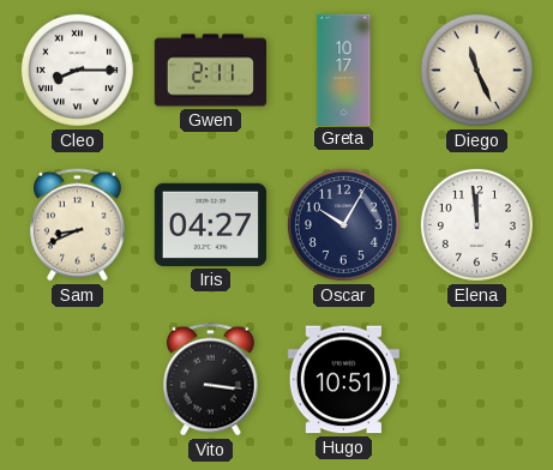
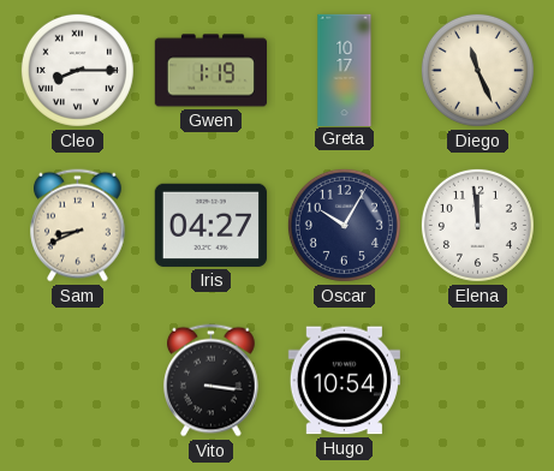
Gwen: 2:11 -> 1:19
Hugo: 10:51 -> 10:54
